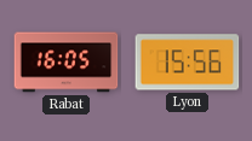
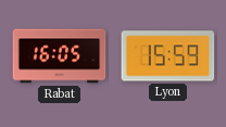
Lyon: 15:56 -> 15:59
